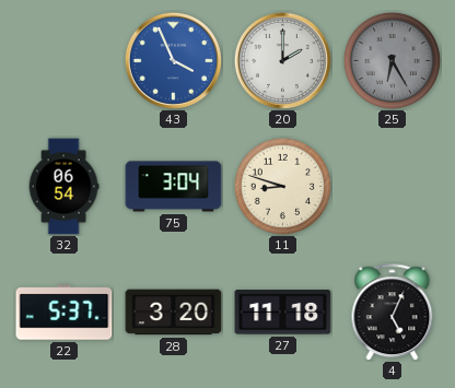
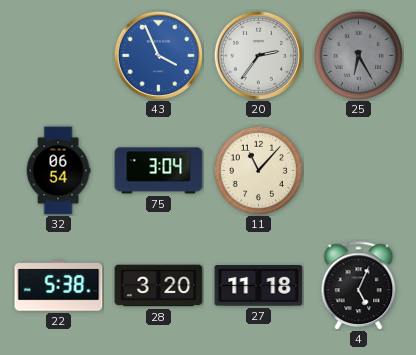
20: 2:00 -> 2:36
11: 8:48 -> 11:07
22: 5:37 -> 5:38
